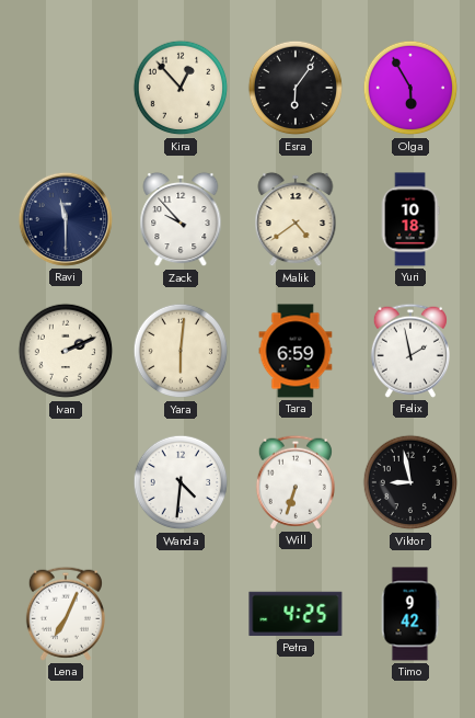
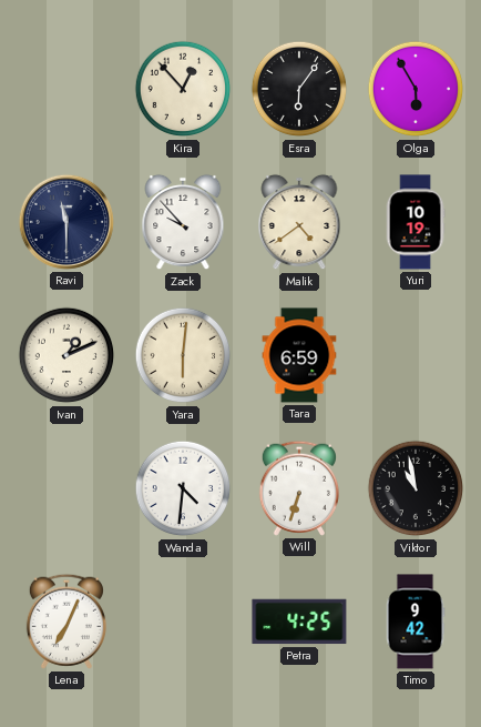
Yuri: 10:18 -> 10:19
Ivan: 2:11 -> 1:11
Felix: 1:58 -> none
Viktor: 8:58 -> 10:58
